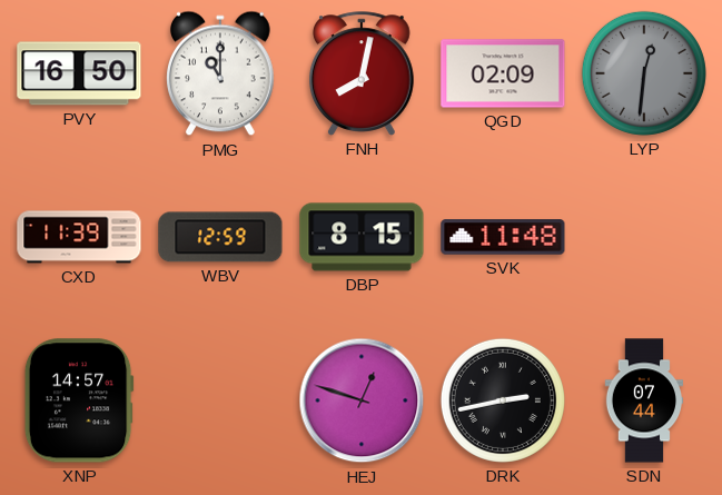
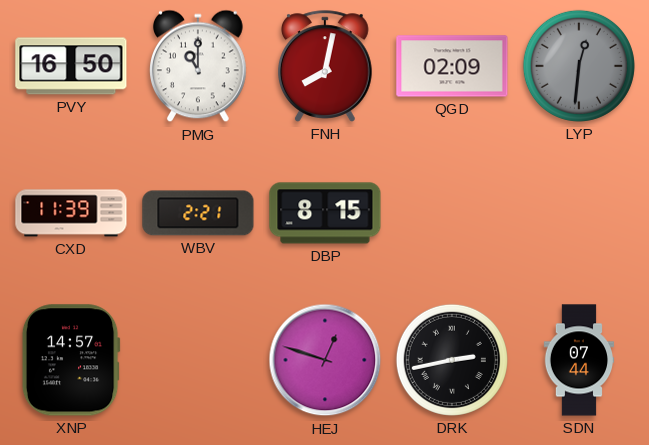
WBV: 12:59 -> 2:21
SVK: 11:48 -> none
